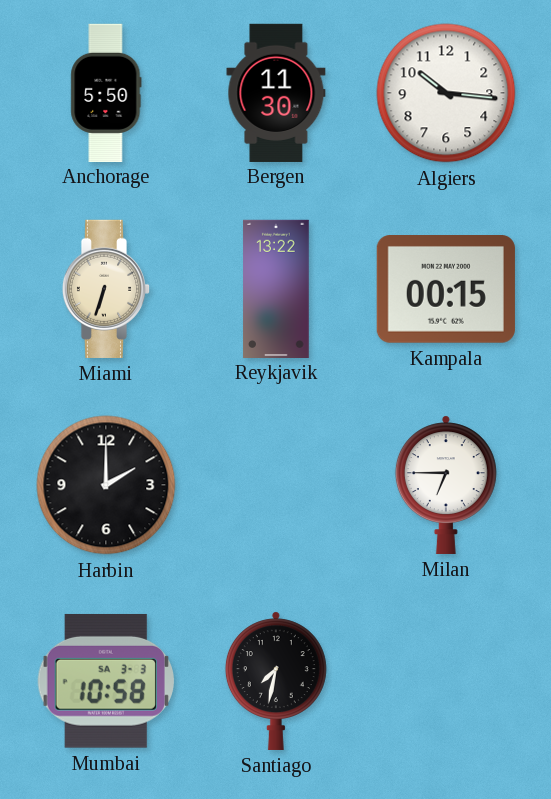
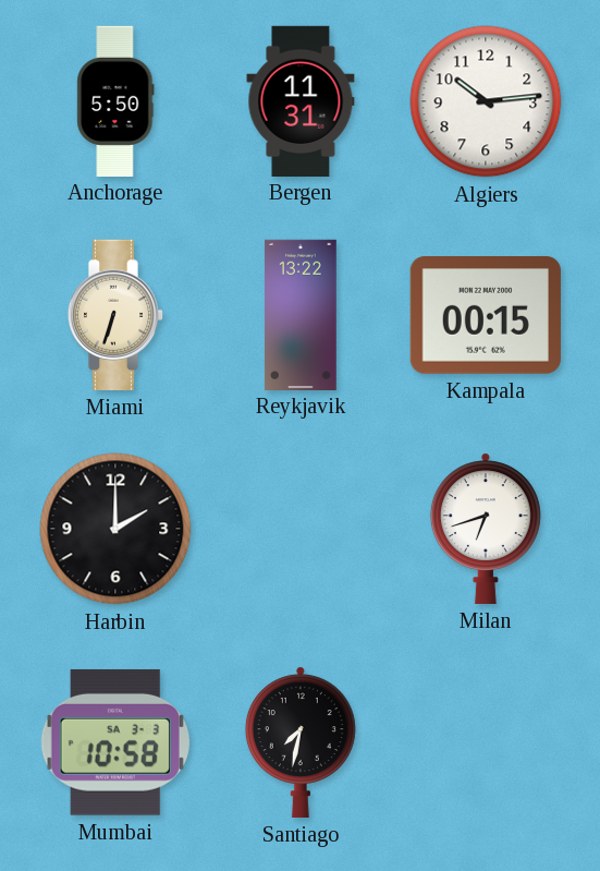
Bergen: 11:30 -> 11:31
Algiers: 10:16 -> 10:14
Milan: 6:45 -> 6:42
